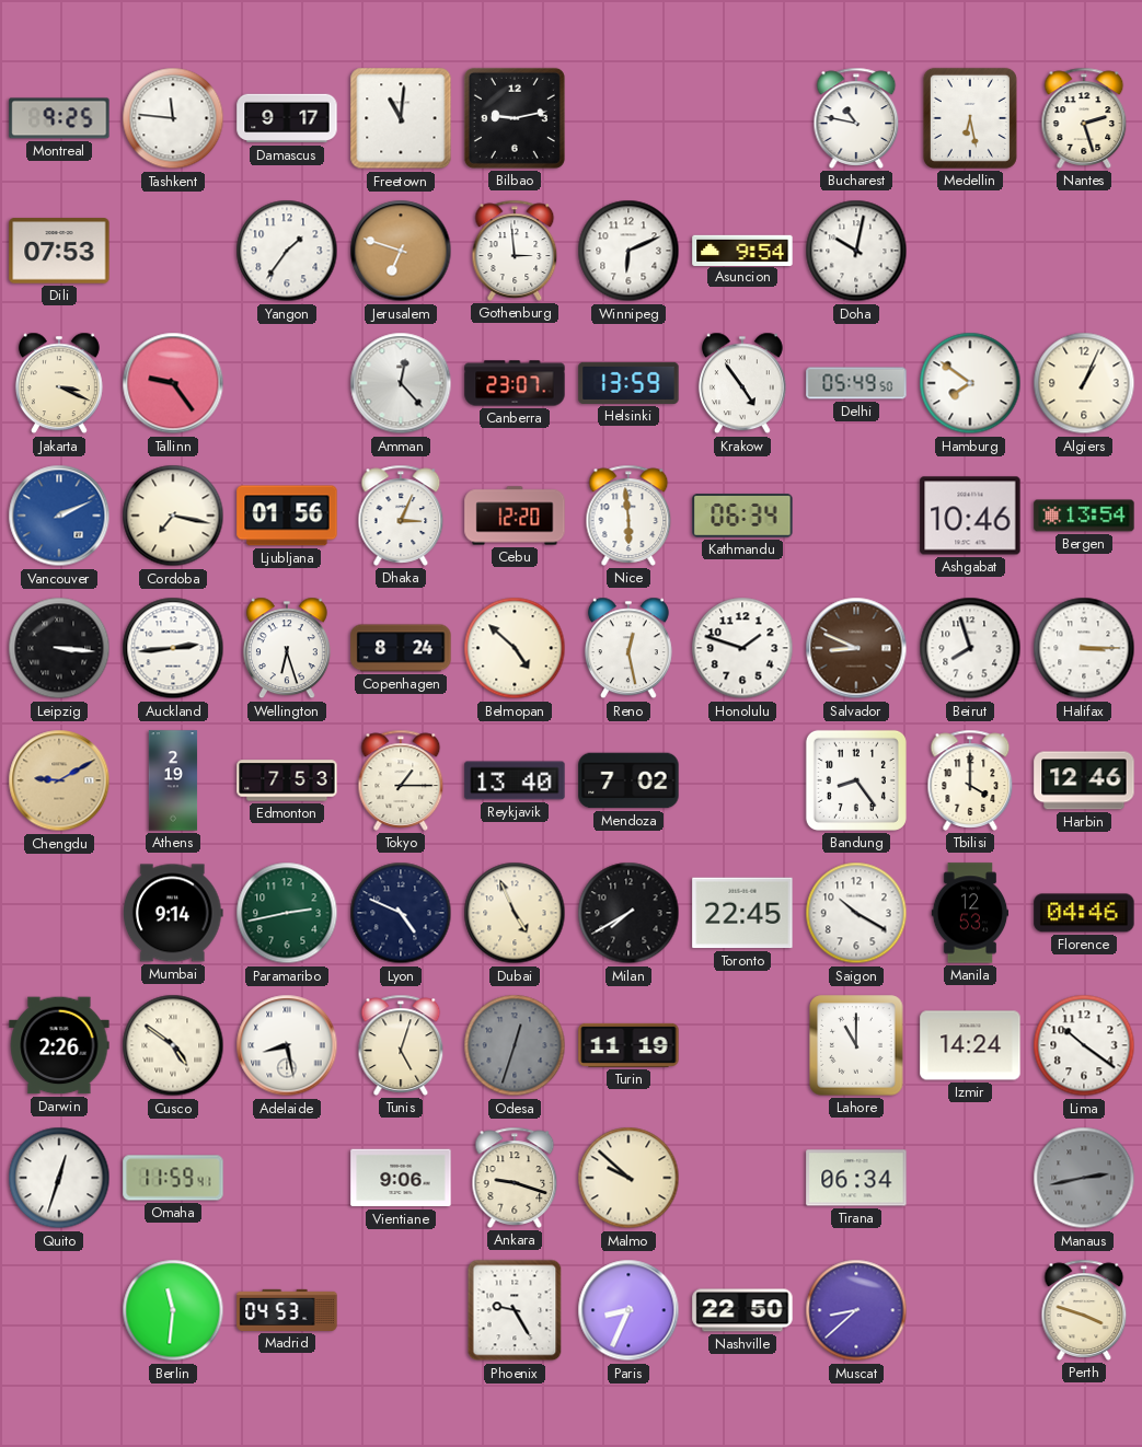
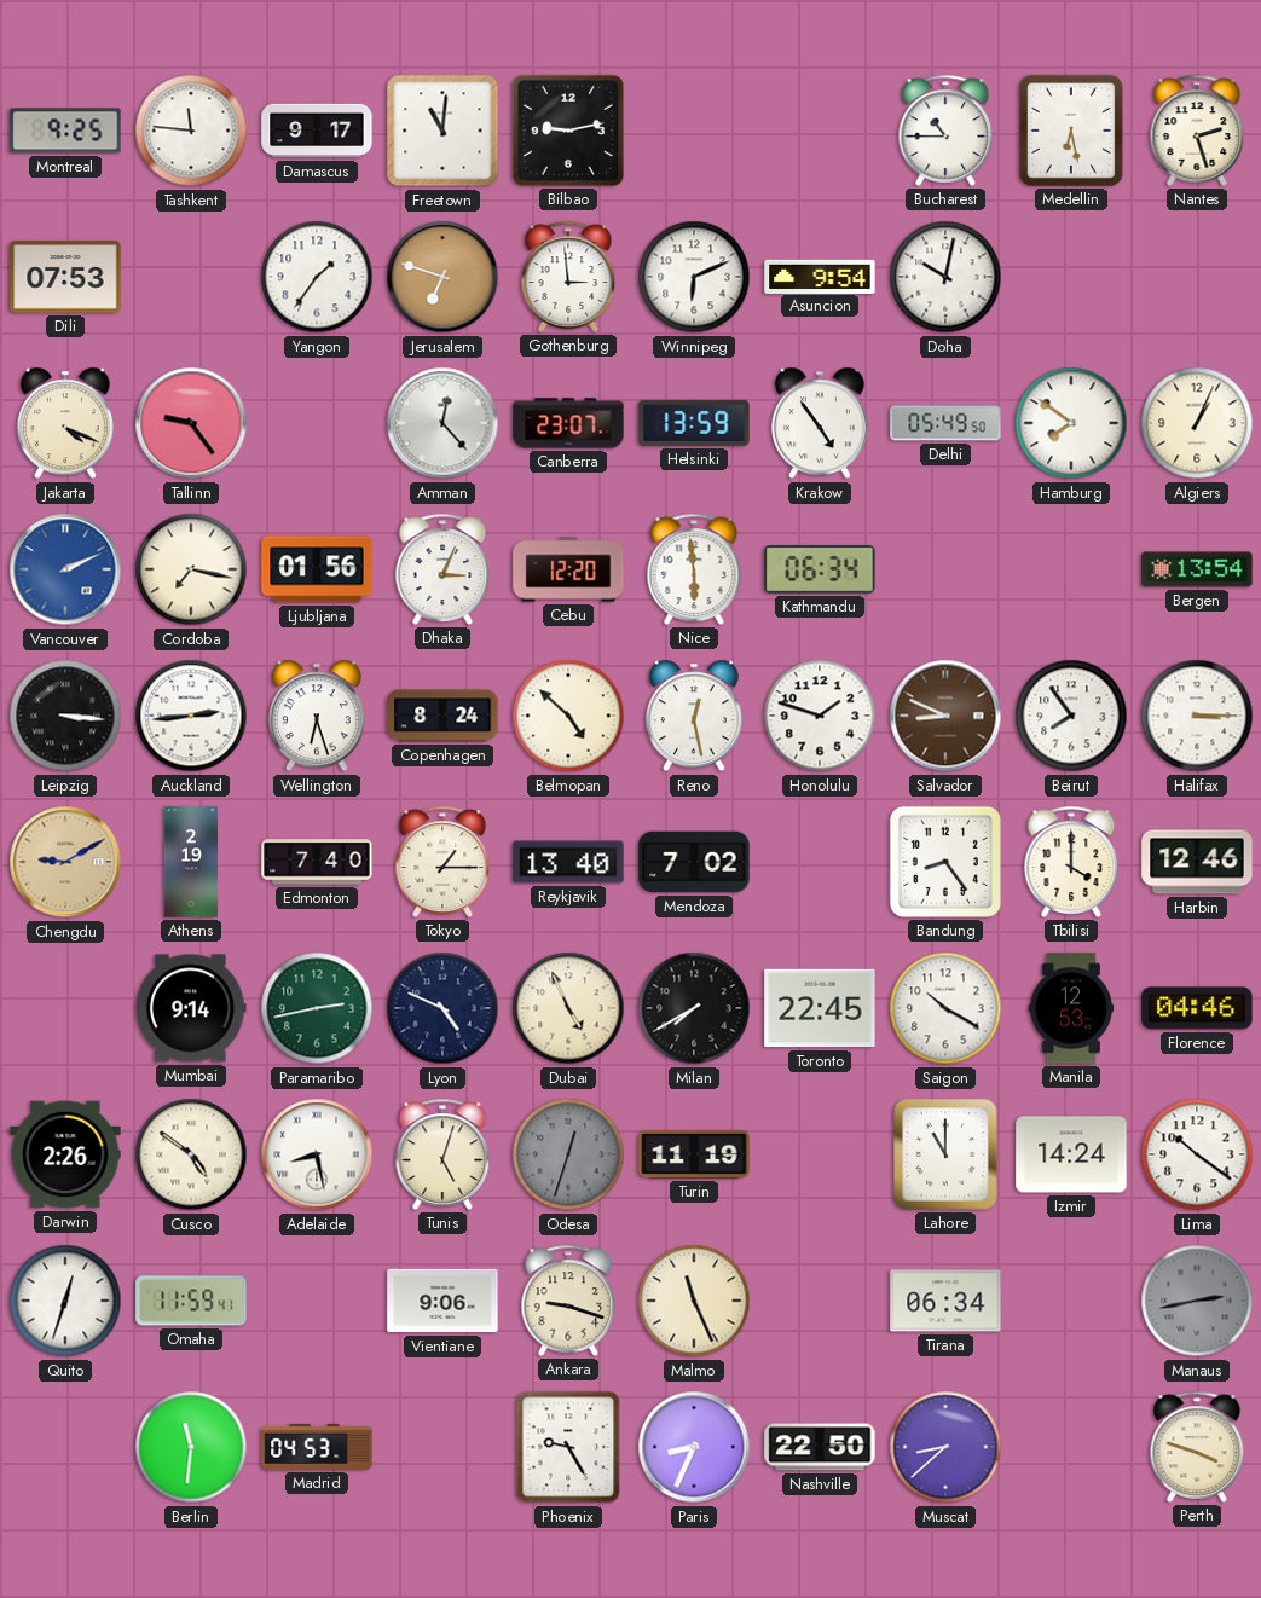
Bucharest: 10:47 -> 10:45
Jakarta: 3:19 -> 4:19
Ashgabat: 10:46 -> none
Beirut: 7:57 -> 7:54
Edmonton: 7:53 -> 7:40
Malmo: 9:52 -> 11:26
